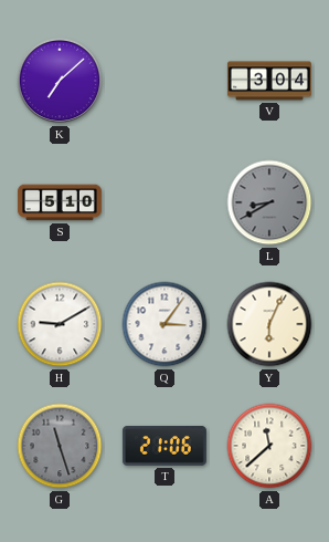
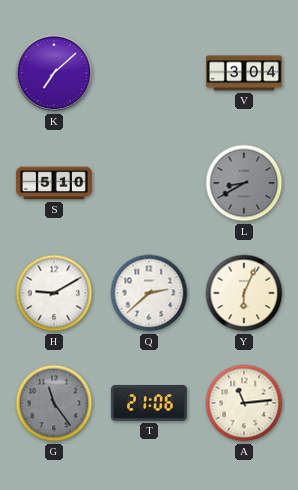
Q: 3:06 -> 2:38
G: 11:27 -> 11:24
A: 11:38 -> 11:14
